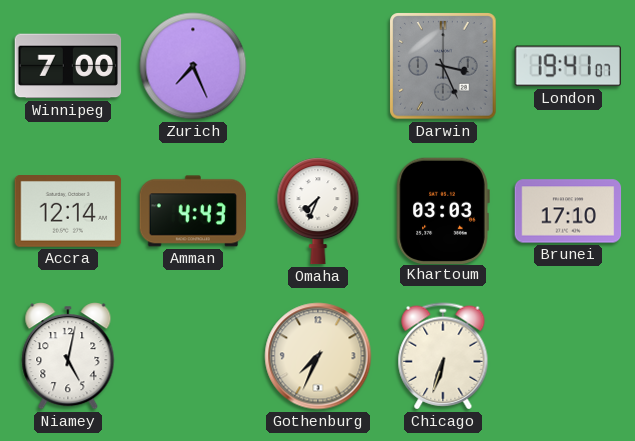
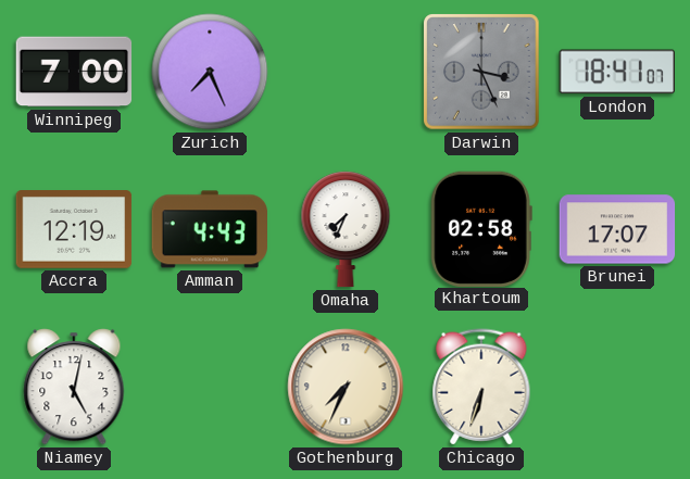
London: 19:41 -> 18:41
Accra: 12:14 -> 12:19
Khartoum: 03:03 -> 02:58
Brunei: 17:10 -> 17:07
